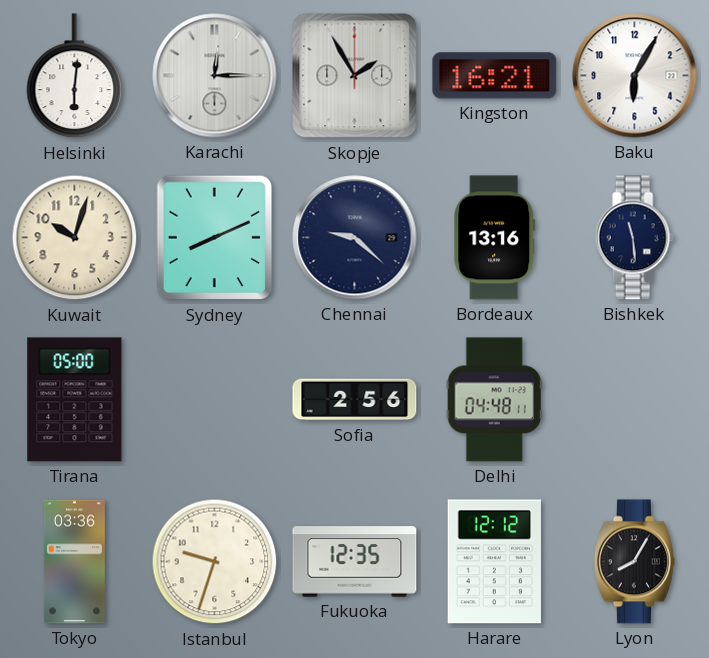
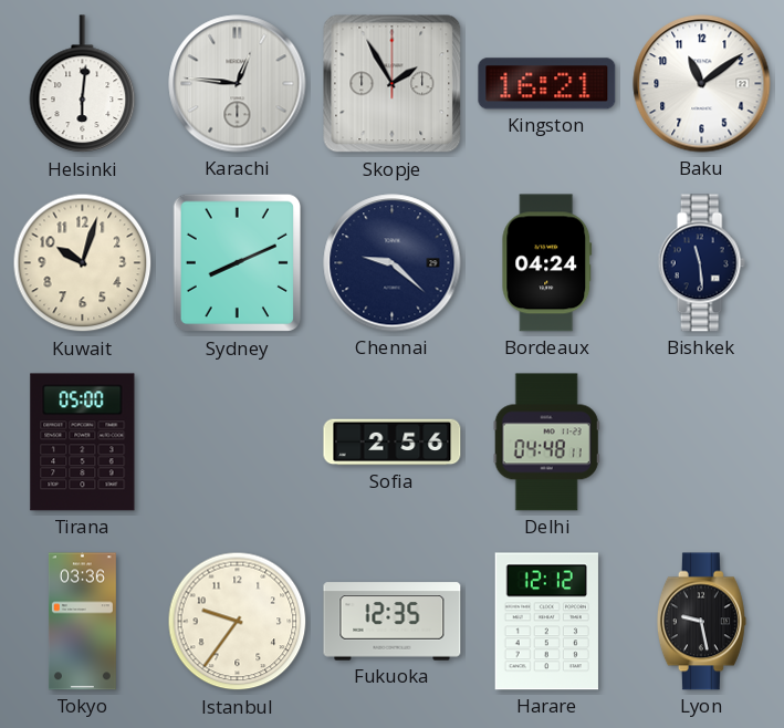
Karachi: 12:15 -> 12:46
Baku: 6:05 -> 11:09
Bordeaux: 13:16 -> 04:24
Istanbul: 9:33 -> 9:36
Lyon: 8:05 -> 9:28
